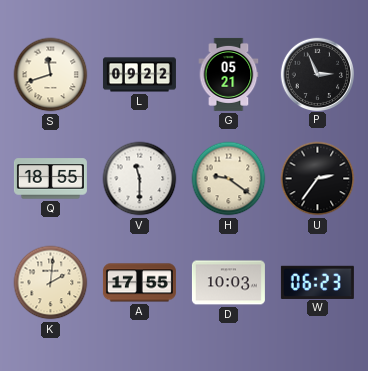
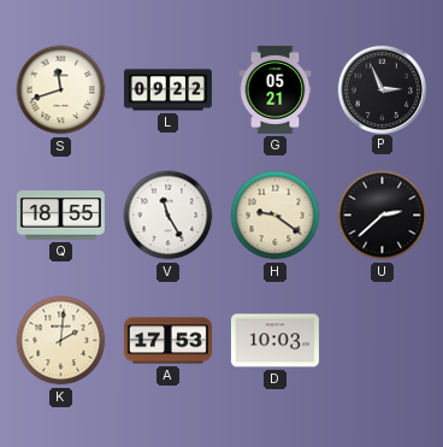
V: 11:30 -> 11:25
U: 2:36 -> 2:38
A: 17:55 -> 17:53
W: 06:23 -> none
